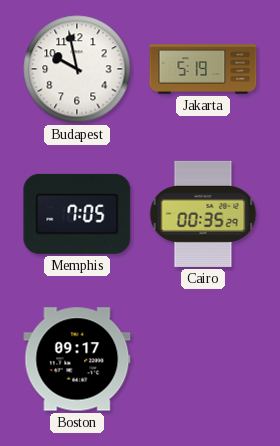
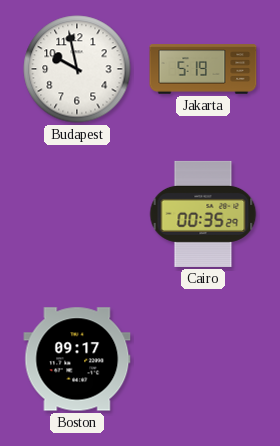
Memphis: 7:05 -> none
